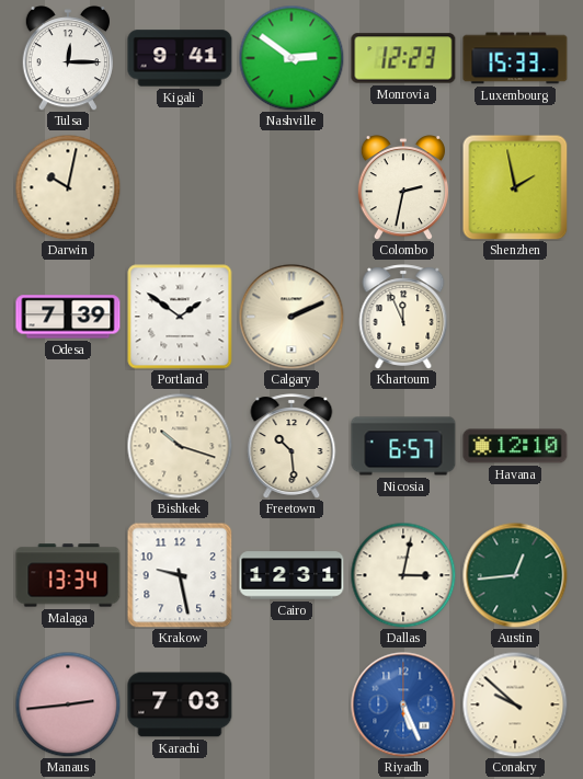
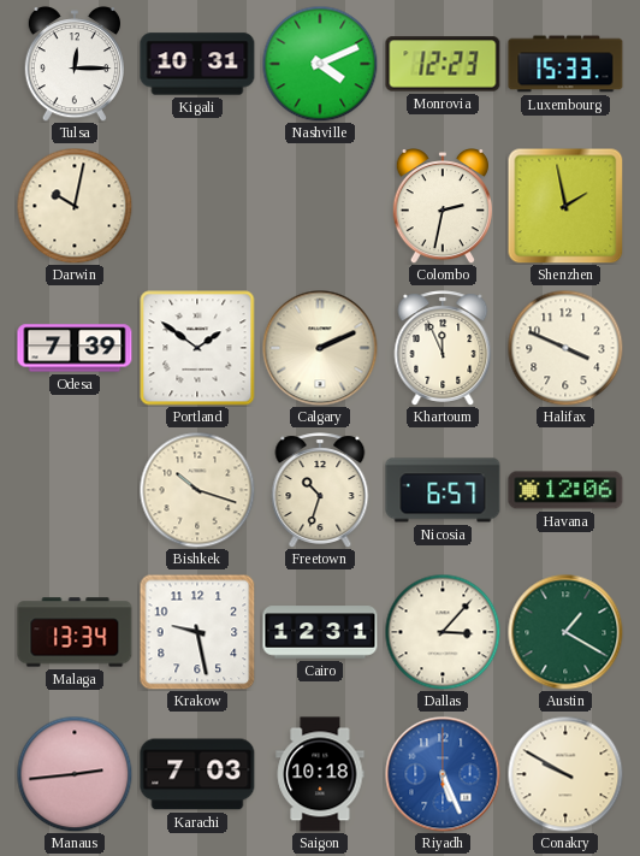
Kigali: 9:41 -> 10:31
Nashville: 2:51 -> 4:11
Halifax: none -> 3:49
Freetown: 10:29 -> 10:33
Havana: 12:10 -> 12:06
Dallas: 3:02 -> 3:07
Austin: 12:44 -> 1:20
Saigon: none -> 10:18
Conakry: 9:52 -> 9:50
